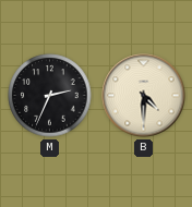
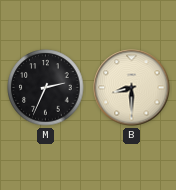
B: 4:30 -> 8:30
